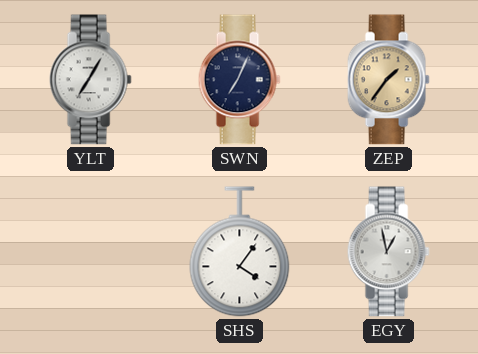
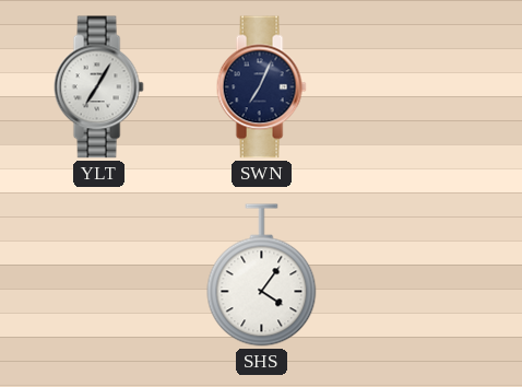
ZEP: 1:36 -> none
EGY: 12:58 -> none
